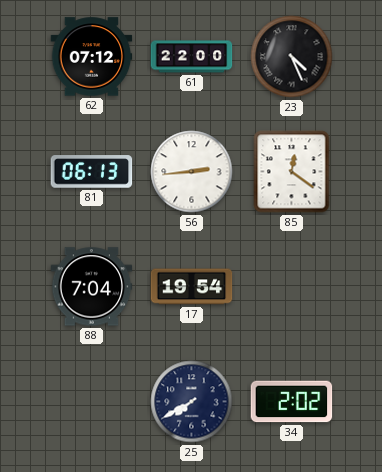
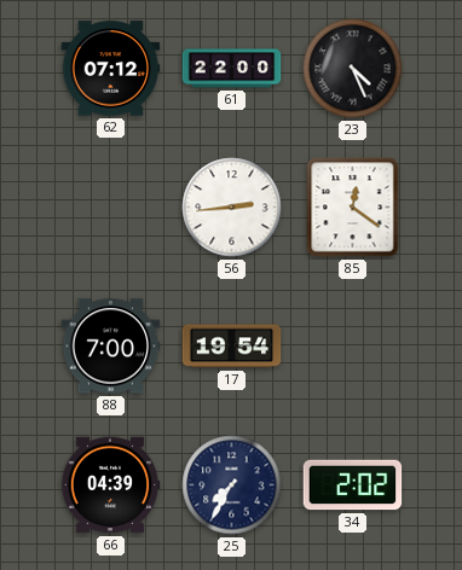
81: 06:13 -> none
88: 7:04 -> 7:00
66: none -> 04:39
25: 7:40 -> 7:35
